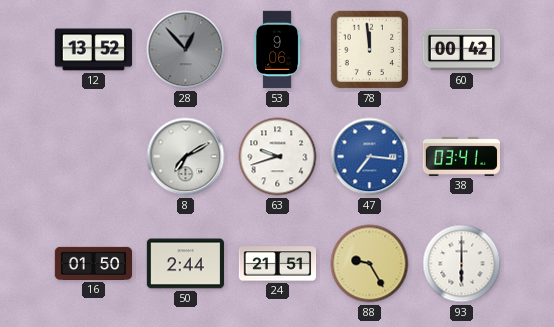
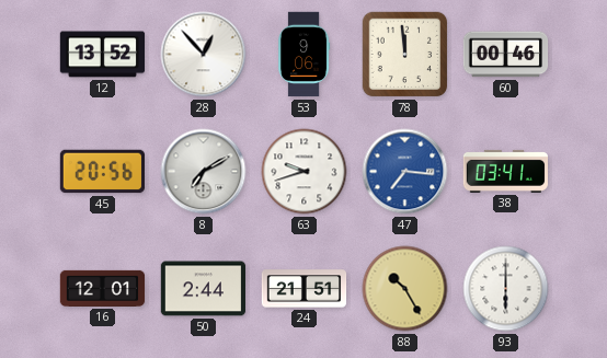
28 dial: grey -> white
60: 00:42 -> 00:46
45: none -> 20:56
16: 01:50 -> 12:01
88: 9:25 -> 10:25
